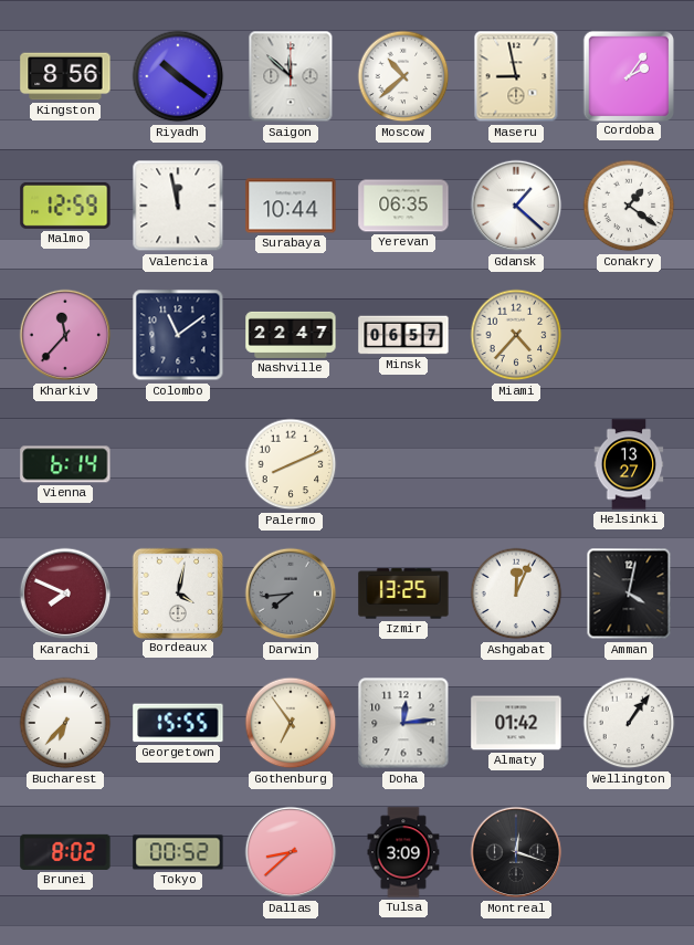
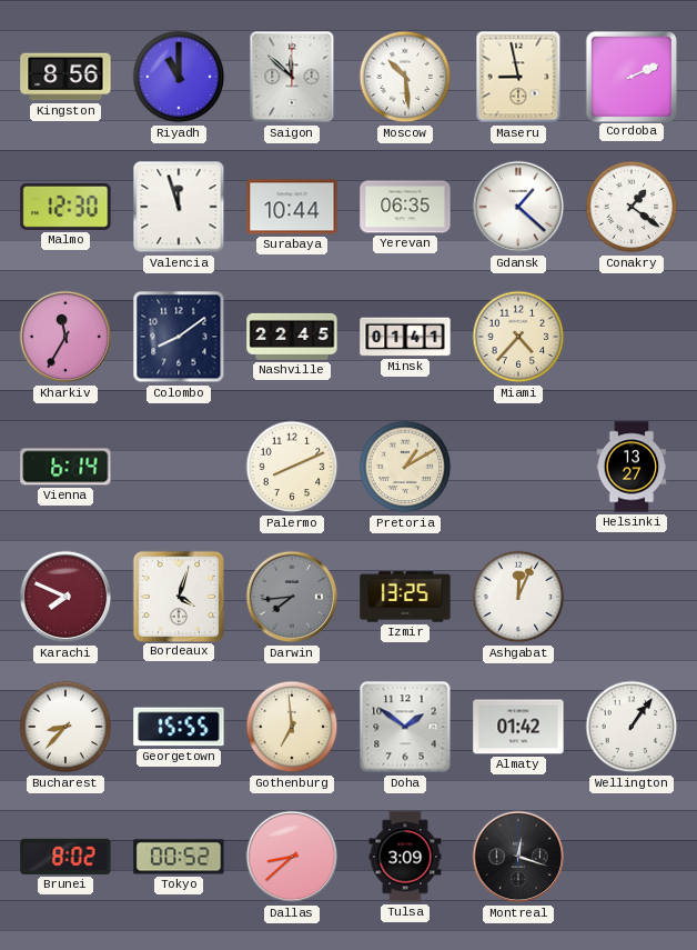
Riyadh: 10:21 -> 11:00
Moscow: 10:38 -> 10:29
Cordoba: 2:06 -> 2:11
Malmo: 12:59 -> 12:30
Valencia: 11:58 -> 11:57
Kharkiv: 11:37 -> 11:35
Colombo: 11:09 -> 8:09
Nashville: 22:47 -> 22:45
Minsk: 06:57 -> 01:41
Pretoria: none -> 1:10
Bordeaux: 4:02 -> 4:03
Amman: 4:02 -> none
Bucharest: 6:37 -> 8:37
Gothenburg: 6:54 -> 6:59
Doha: 12:14 -> 1:51
